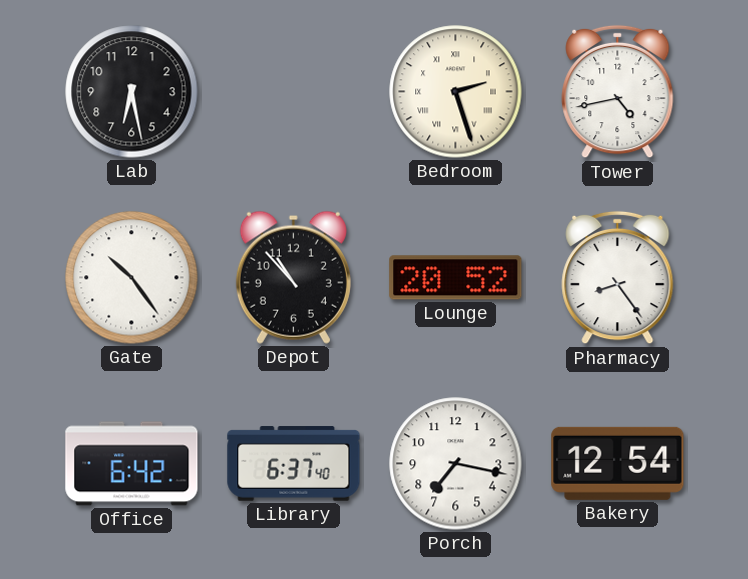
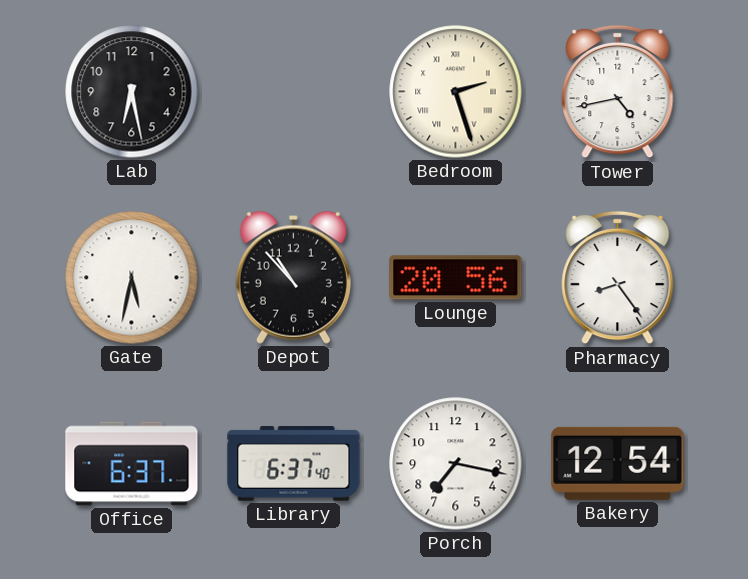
Gate: 10:24 -> 5:32
Lounge: 20:52 -> 20:56
Office: 6:42 -> 6:37
